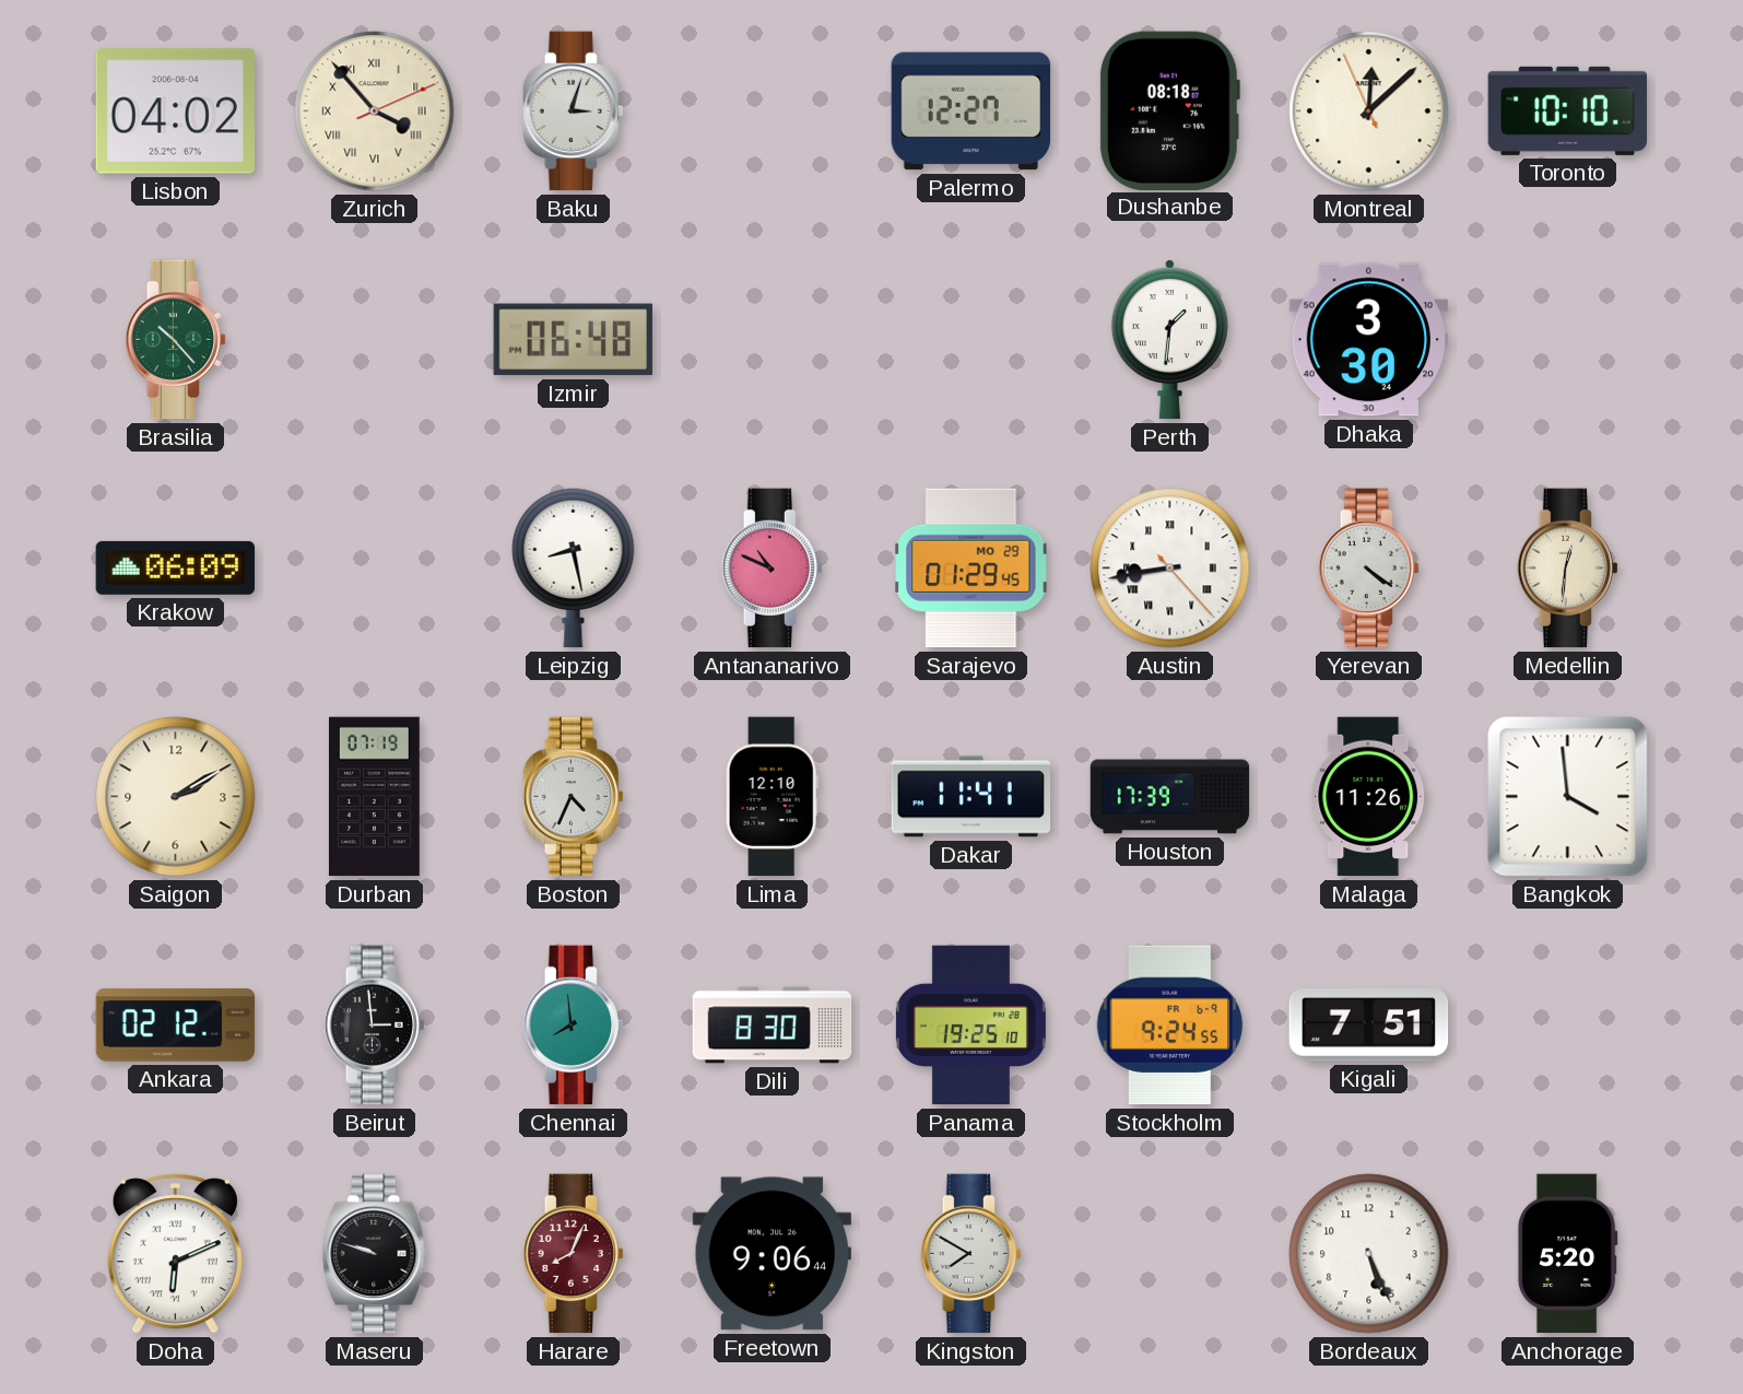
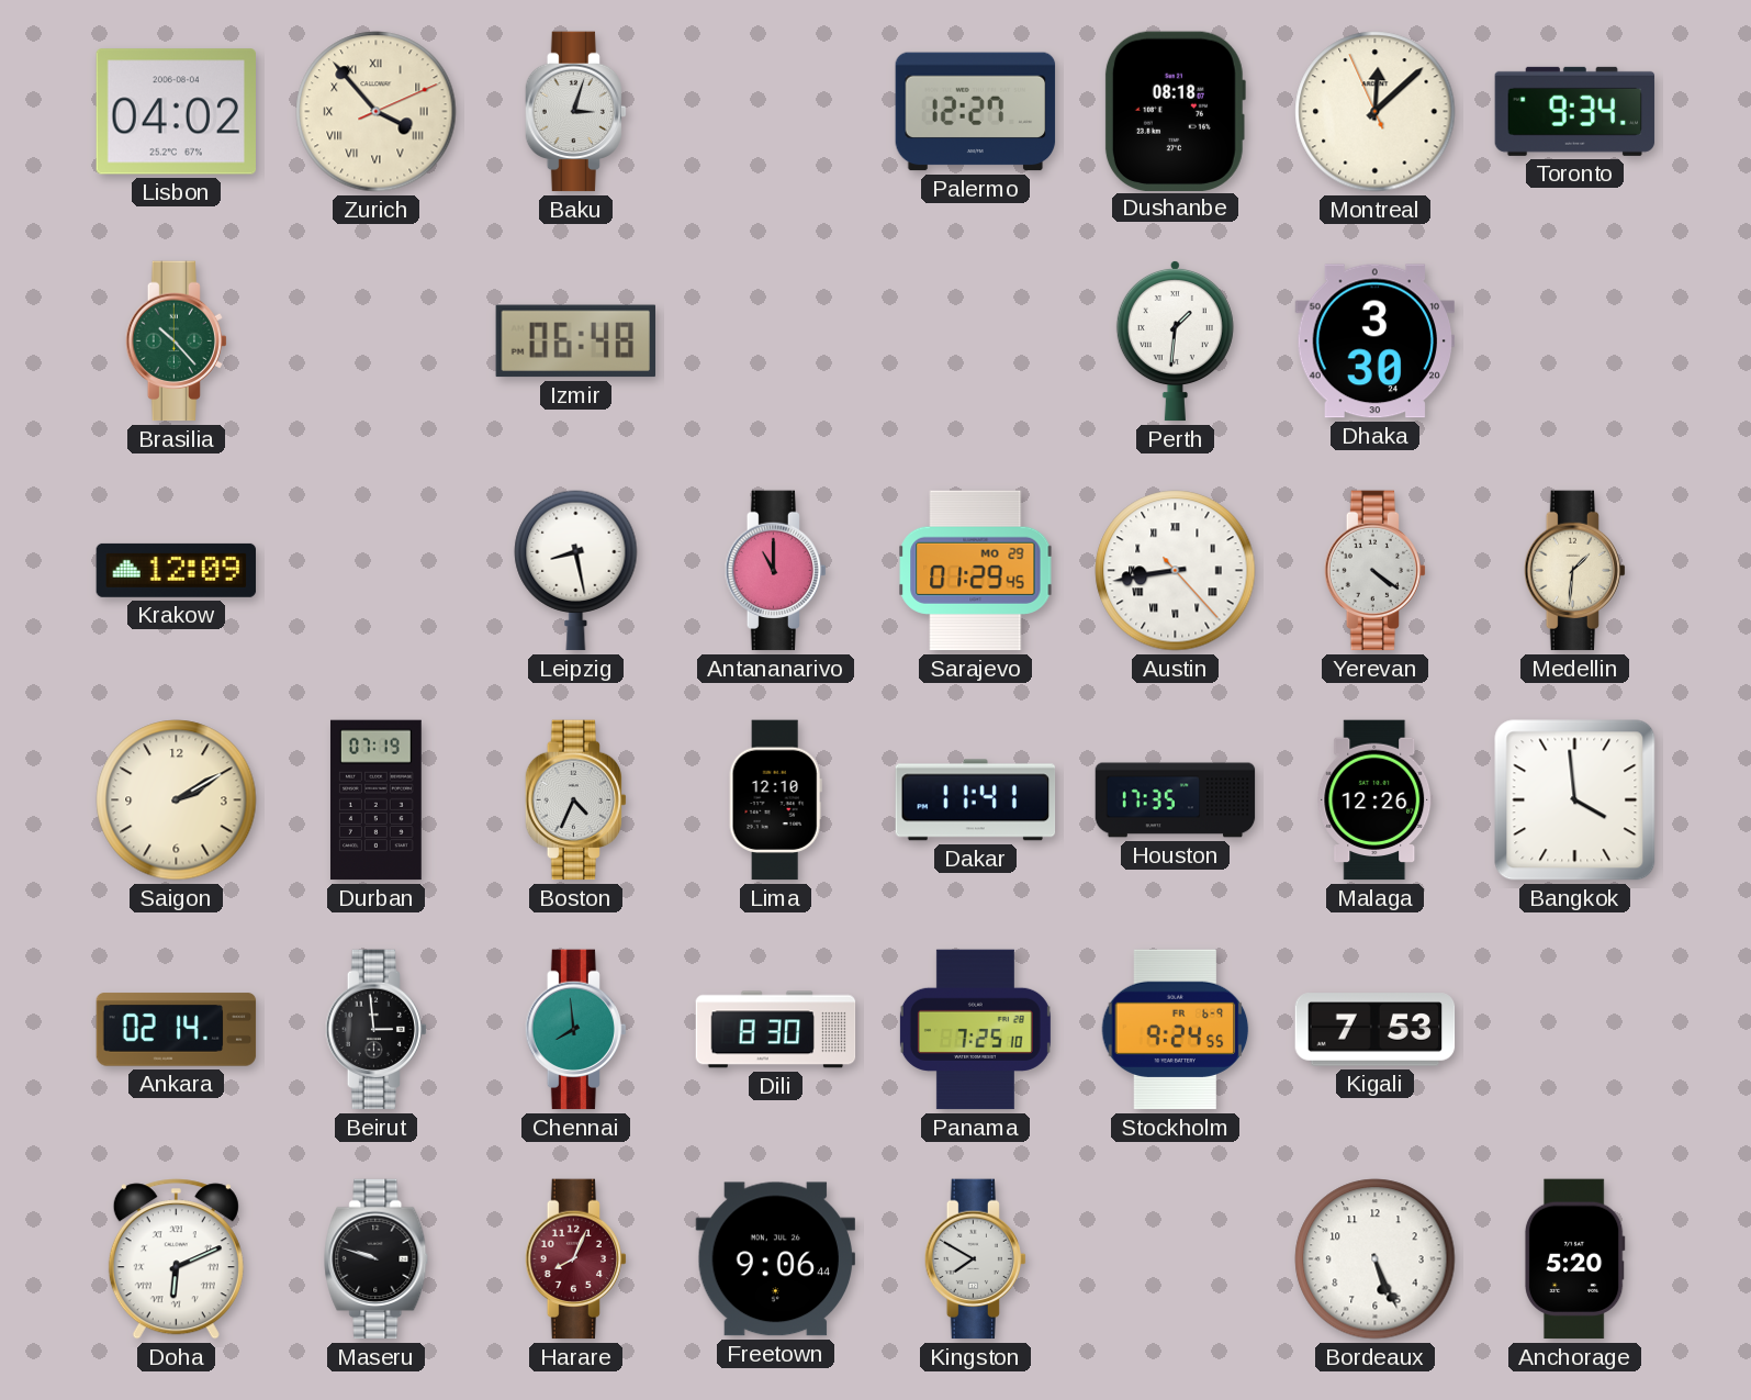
Toronto: 10:10 -> 9:34
Krakow: 06:09 -> 12:09
Antananarivo: 10:49 -> 11:00
Medellin: 12:31 -> 1:31
Houston: 17:39 -> 17:35
Malaga: 11:26 -> 12:26
Ankara: 02:12 -> 02:14
Panama: 19:25 -> 7:25
Kigali: 7:51 -> 7:53
